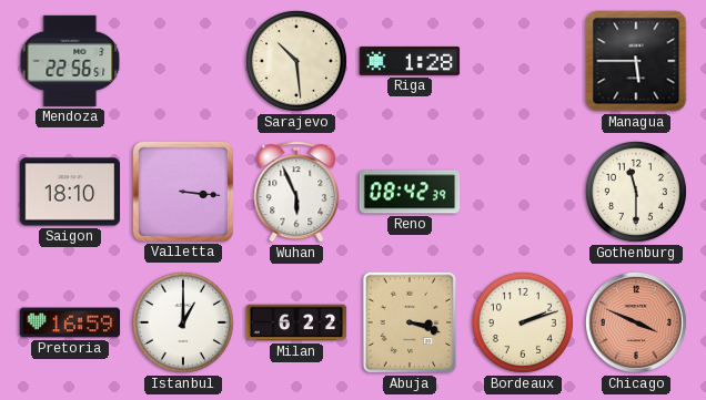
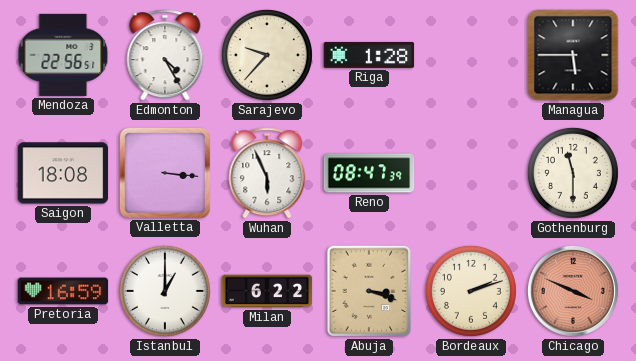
Edmonton: none -> 4:25
Sarajevo: 10:29 -> 9:37
Saigon: 18:10 -> 18:08
Reno: 08:42 -> 08:47
